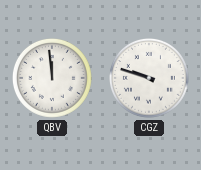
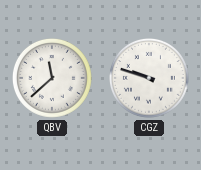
QBV: 11:59 -> 11:38
